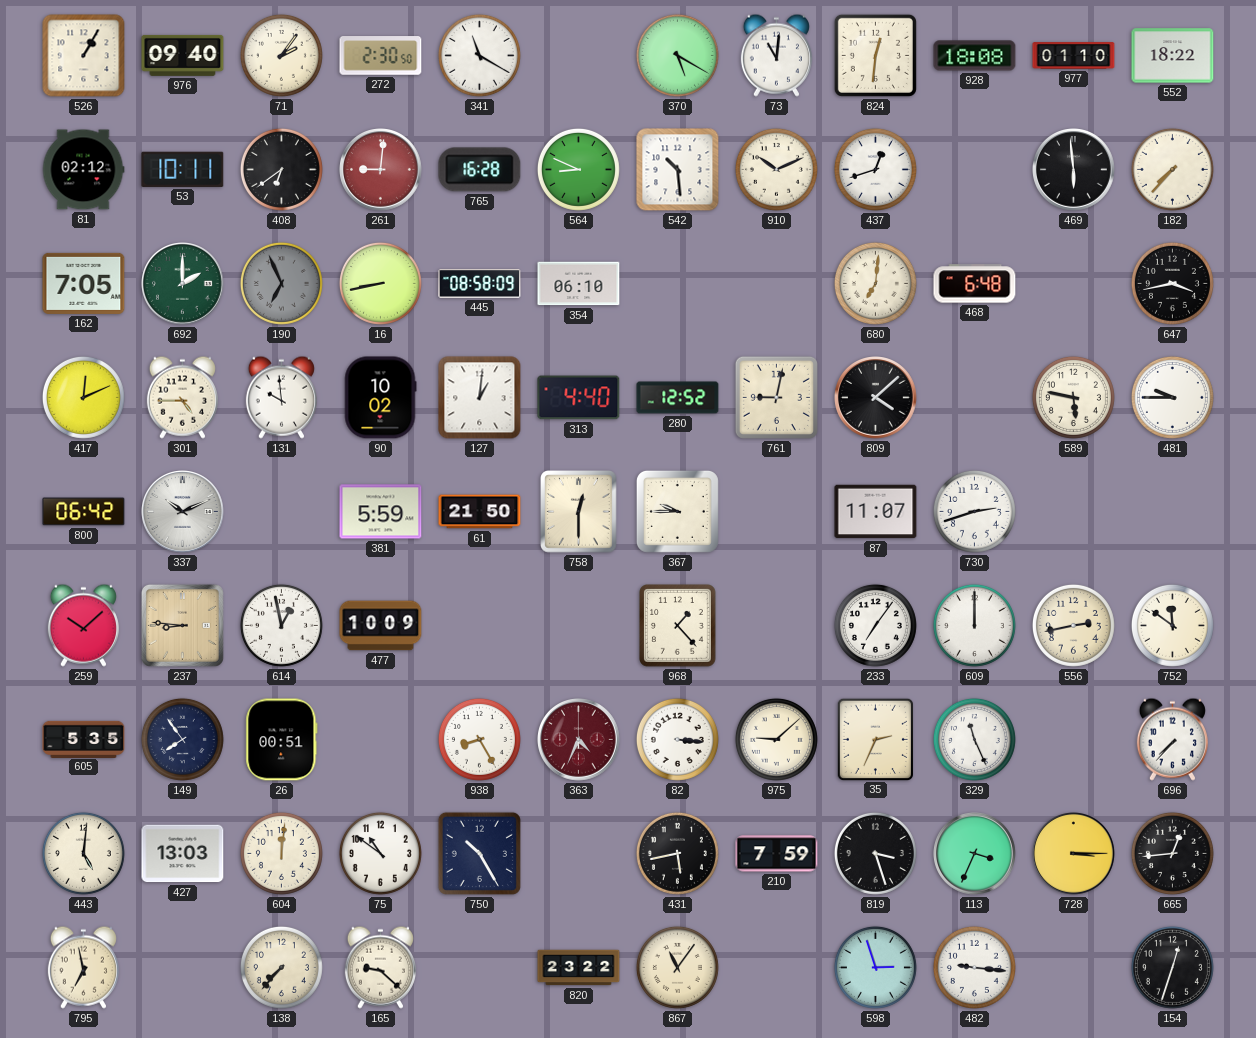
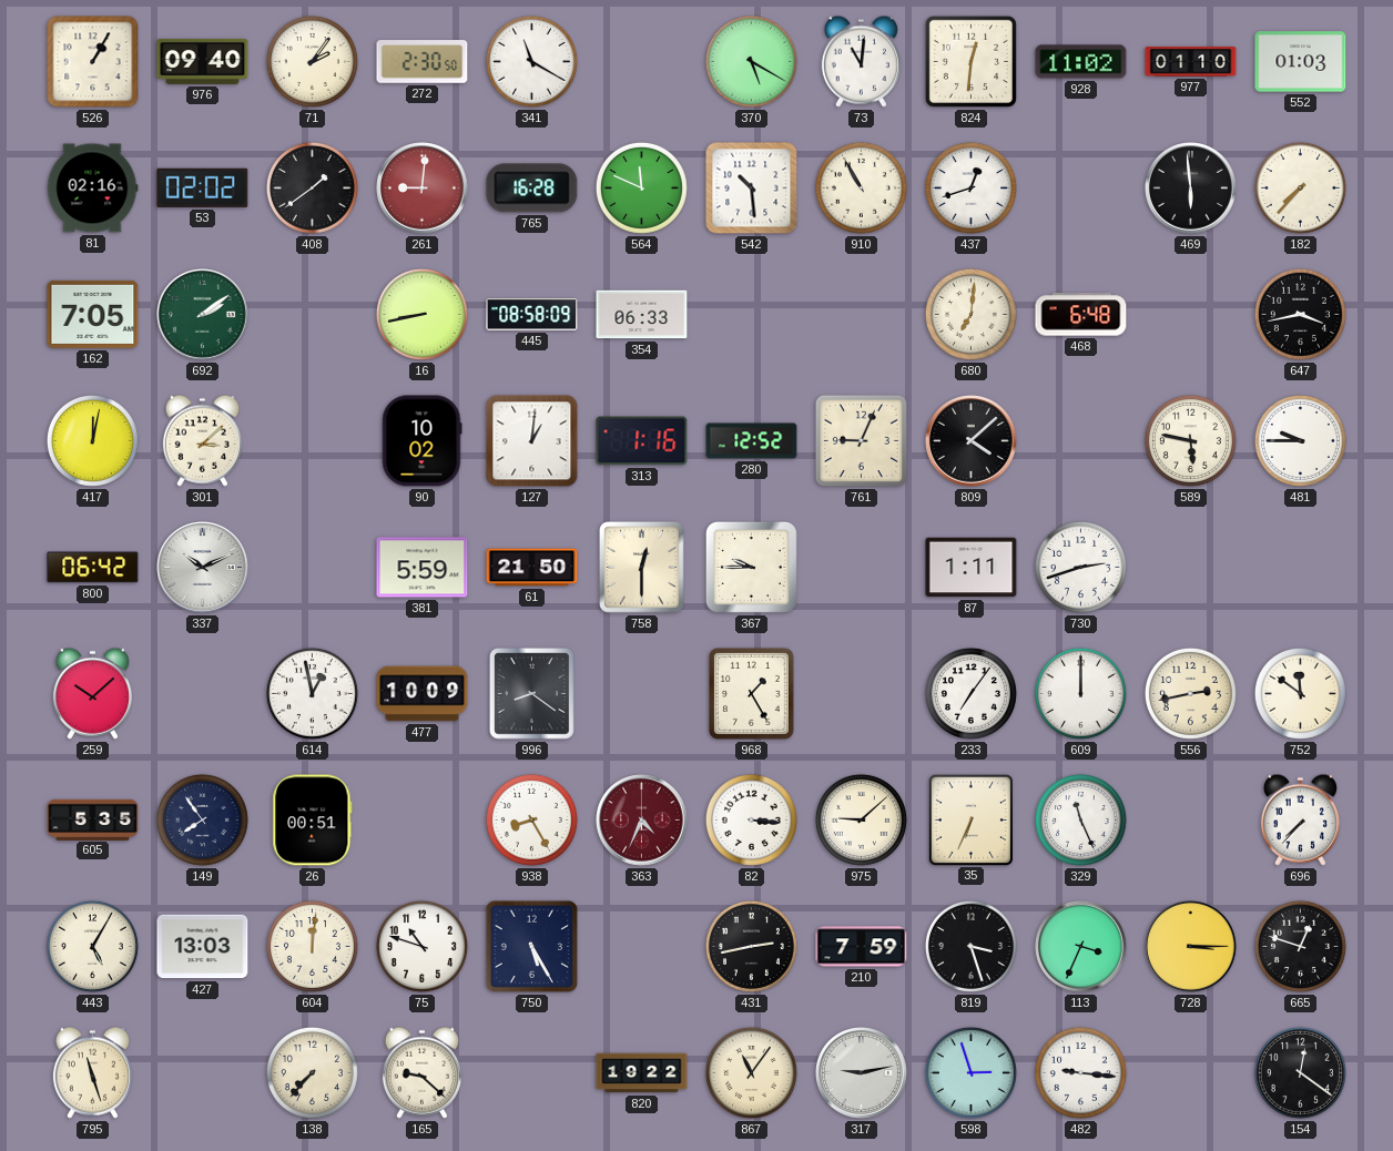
928: 18:08 -> 11:02
552: 18:22 -> 01:03
81: 02:12 -> 02:16
53: 10:11 -> 02:02
408: 6:39 -> 1:39
564: 8:49 -> 11:49
910: 10:11 -> 10:55
692: 2:00 -> 2:09
190: 6:56 -> none
354: 06:10 -> 06:33
417: 12:11 -> 12:02
301: 4:45 -> 3:08
131: 9:59 -> none
313: 4:40 -> 1:16
761: 9:02 -> 9:04
87: 11:07 -> 1:11
237: 8:46 -> none
996: none -> 8:21
968: 1:23 -> 1:25
35: 2:34 -> 6:34
443: 5:01 -> 5:05
75: 10:51 -> 10:48
750: 10:25 -> 5:25
431: 5:43 -> 2:43
665: 12:44 -> 12:48
795: 6:58 -> 11:27
820: 23:22 -> 19:22
317: none -> 9:13
154: 12:33 -> 12:21
